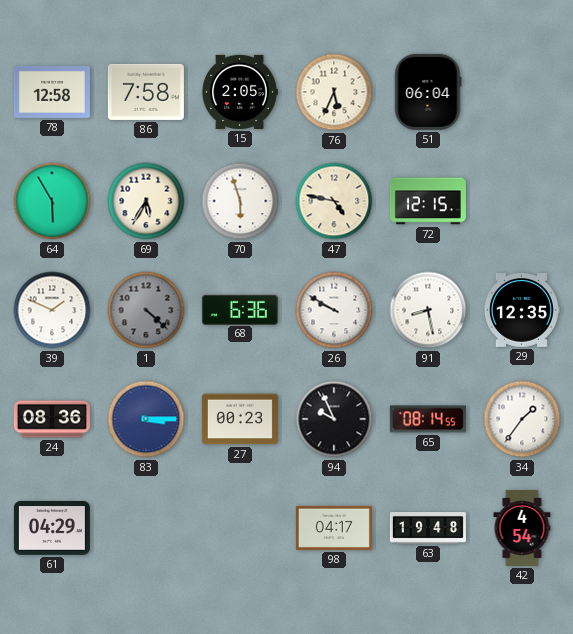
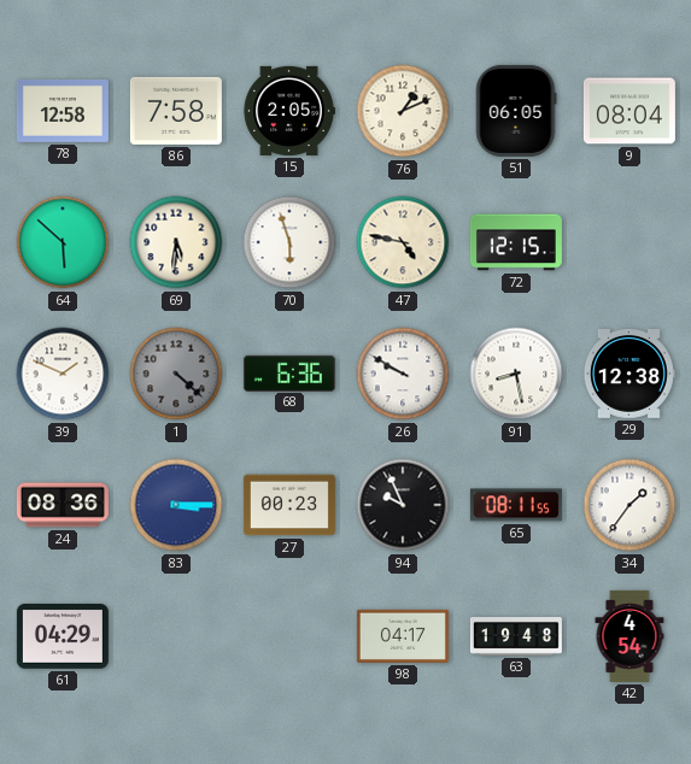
76: 5:34 -> 1:11
51: 06:04 -> 06:05
9: none -> 08:04
64: 5:55 -> 5:52
69: 5:35 -> 5:31
29: 12:35 -> 12:38
65: 08:14 -> 08:11
